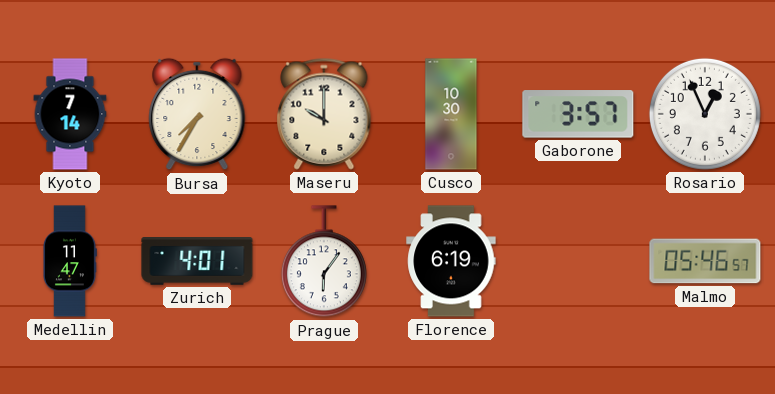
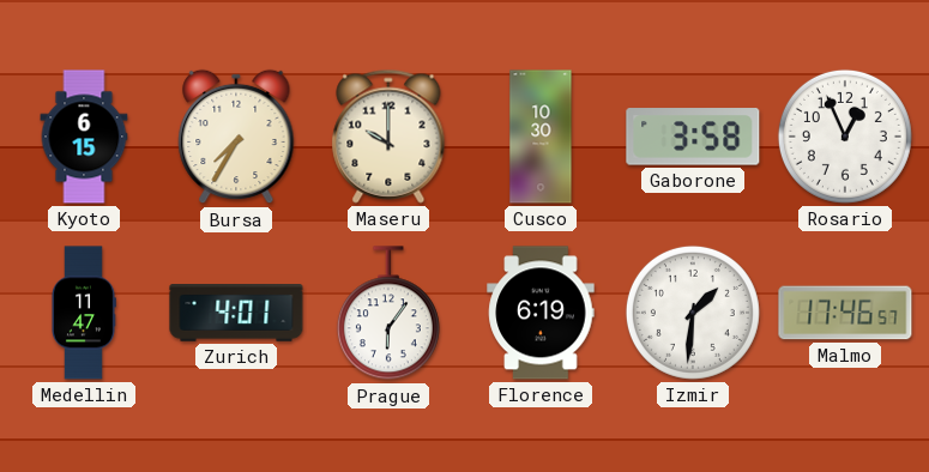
Kyoto: 7:14 -> 6:15
Gaborone: 3:57 -> 3:58
Izmir: none -> 1:31
Malmo: 05:46 -> 17:46
